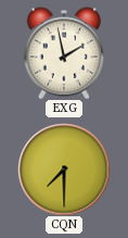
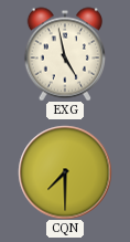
EXG: 1:58 -> 4:58
